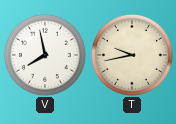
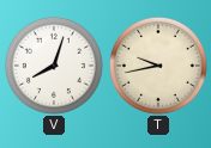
V: 7:58 -> 8:03
